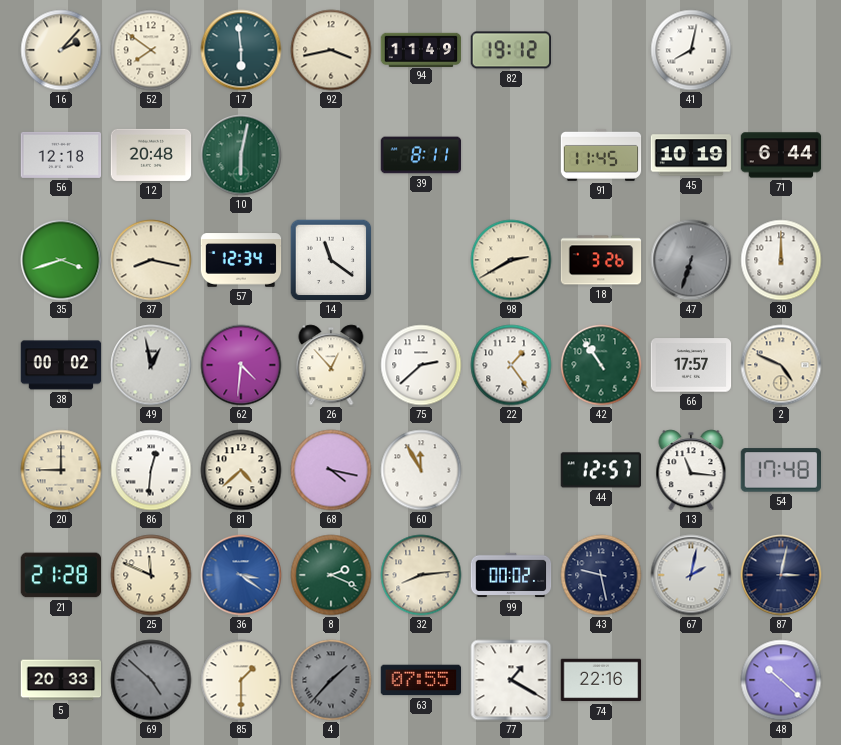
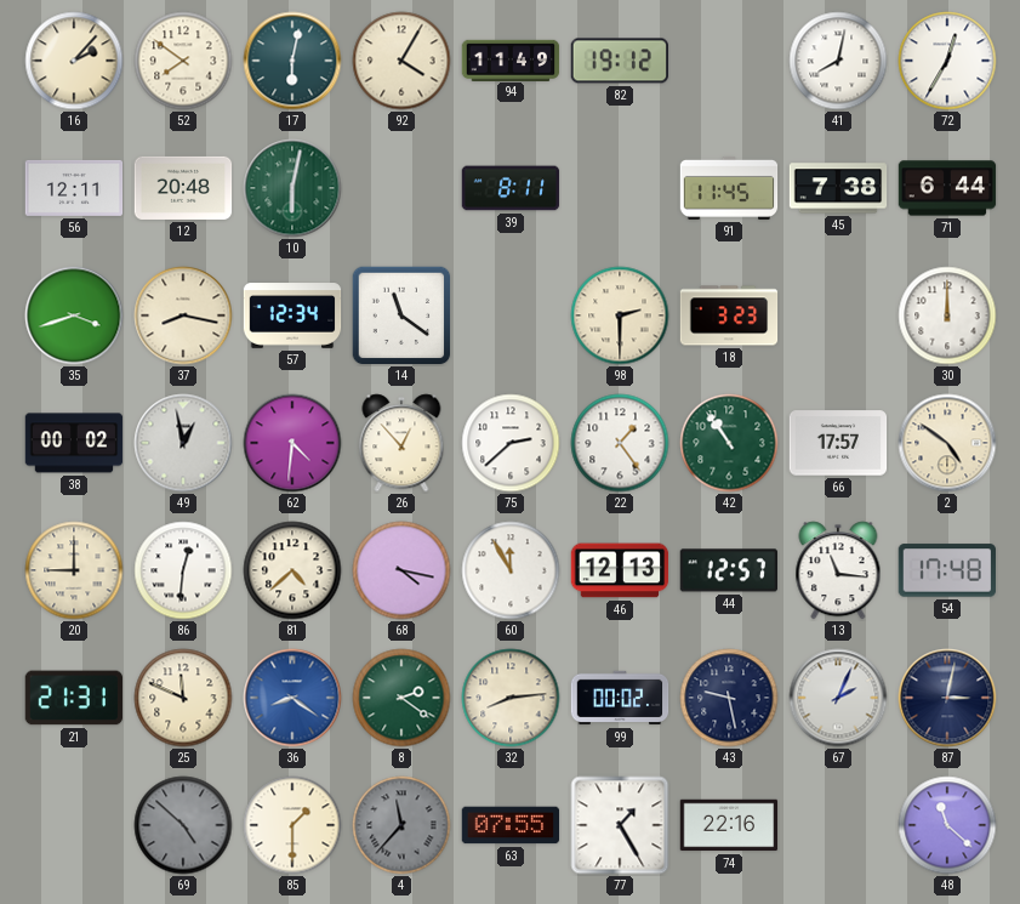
17: 5:59 -> 6:02
92: 3:43 -> 4:05
72: none -> 12:35
56: 12:18 -> 12:11
45: 10:19 -> 7:38
98: 2:40 -> 2:30
18: 3:26 -> 3:23
47: 6:33 -> none
2: 4:49 -> 4:51
46: none -> 12:13
21: 21:28 -> 21:31
36: 3:21 -> 8:21
8: 2:19 -> 2:21
67: 2:02 -> 2:04
5: 20:33 -> none
4: 1:37 -> 11:37
77: 1:20 -> 1:25
48: 10:22 -> 11:22
